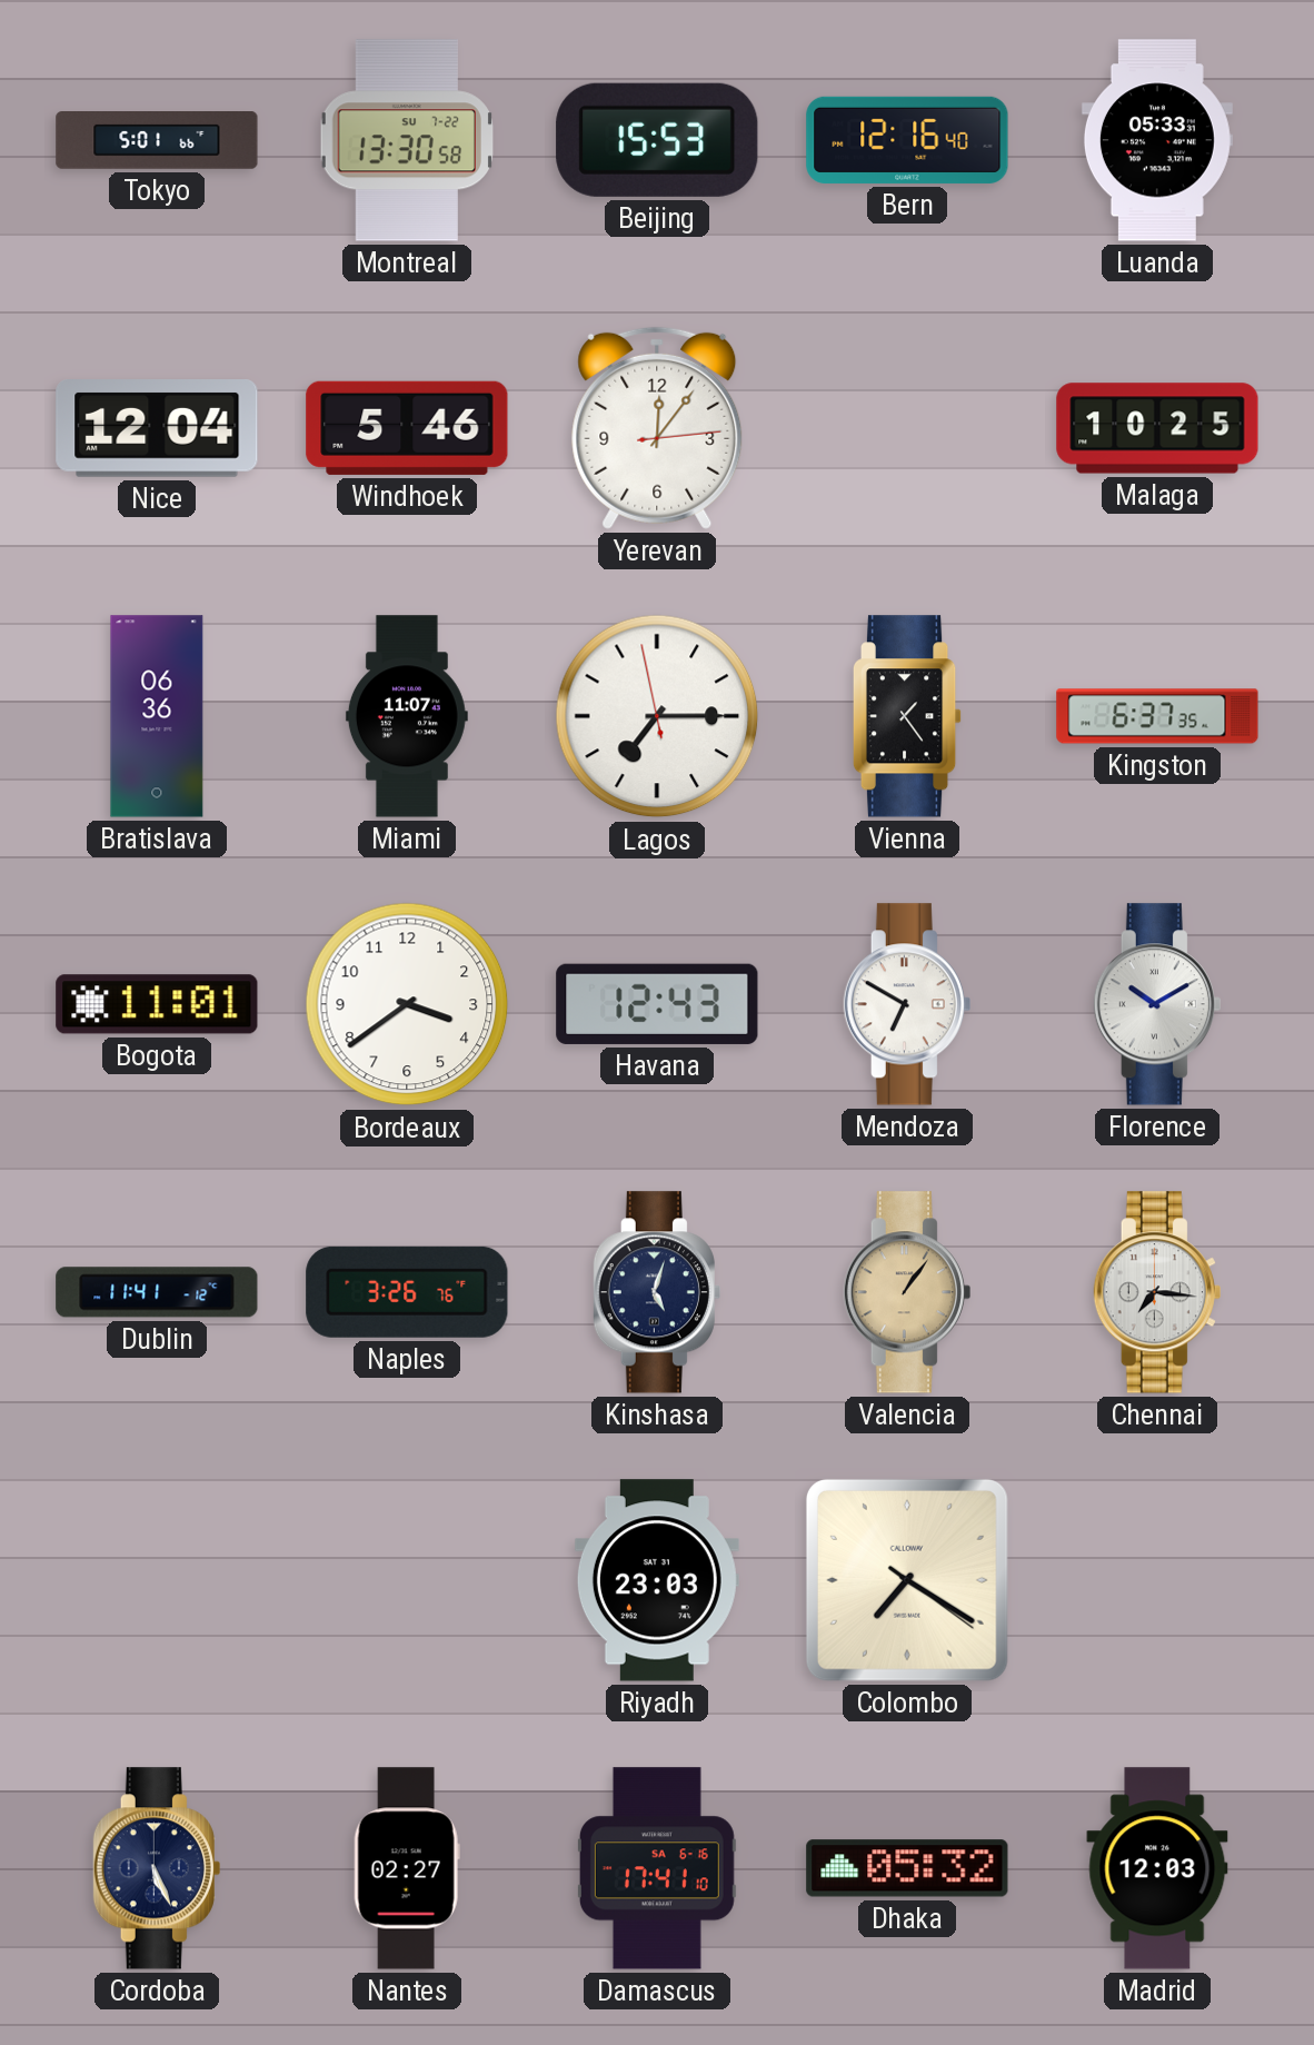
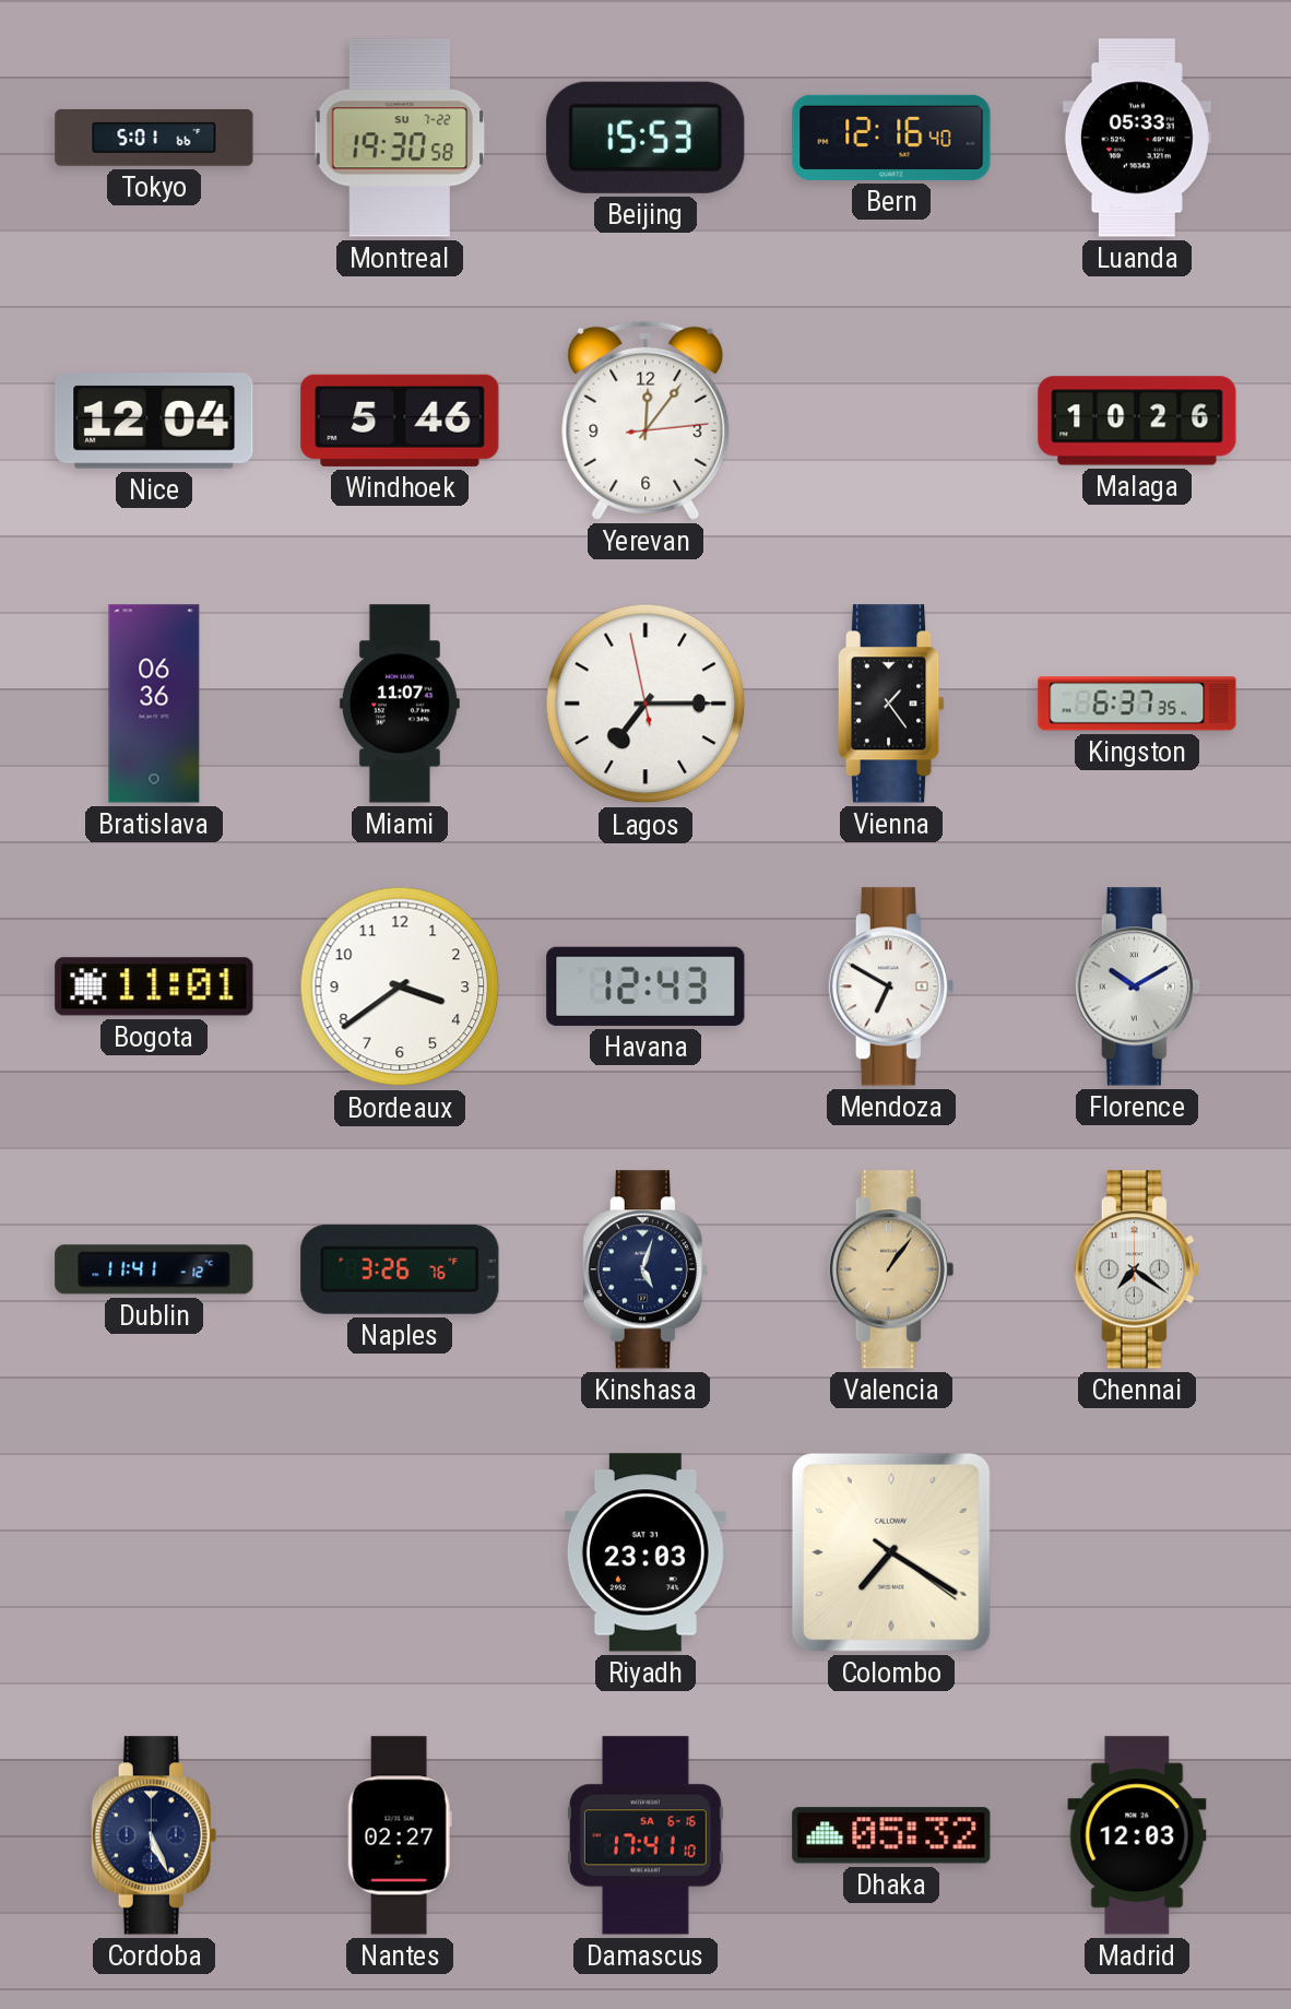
Montreal: 13:30 -> 19:30
Malaga: 10:25 -> 10:26
Chennai: 7:16 -> 7:21
